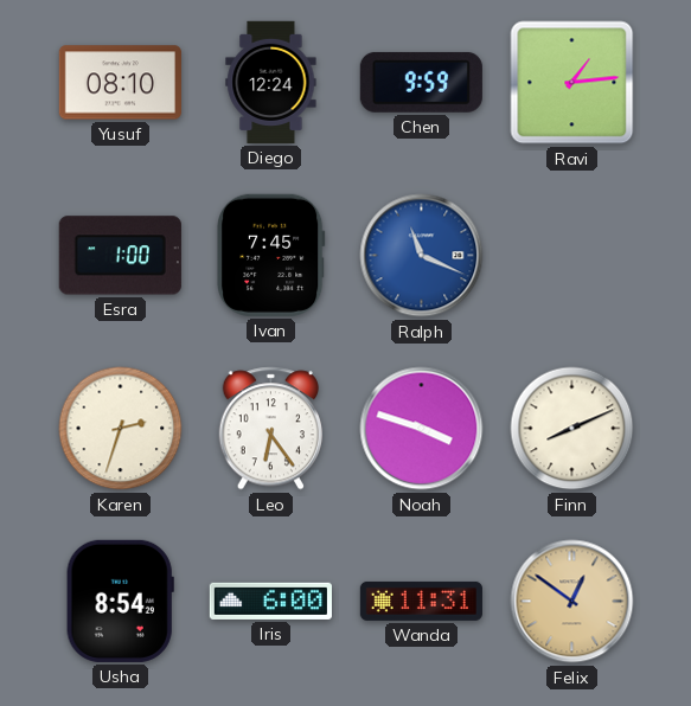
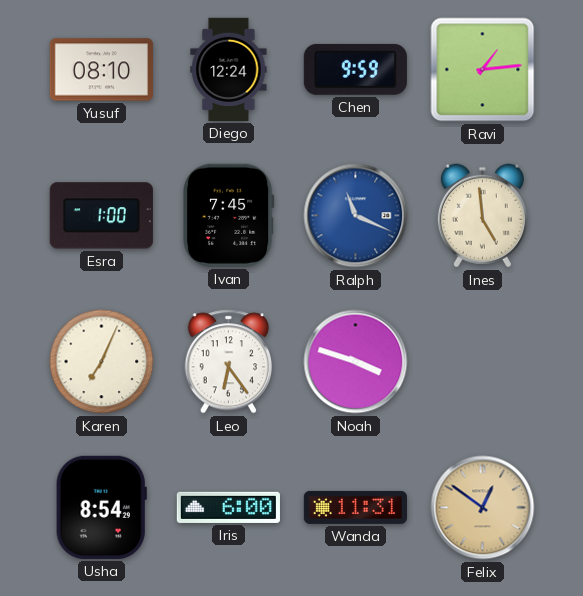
Ines: none -> 4:59
Karen: 2:33 -> 7:04
Finn: 8:11 -> none
